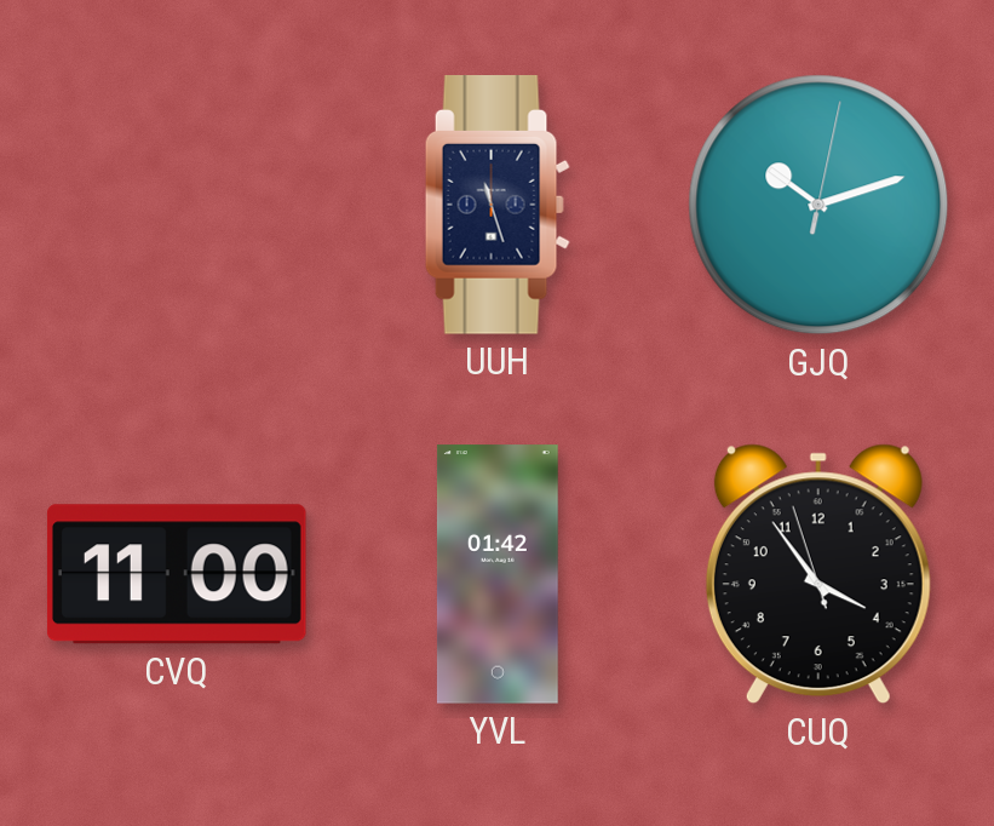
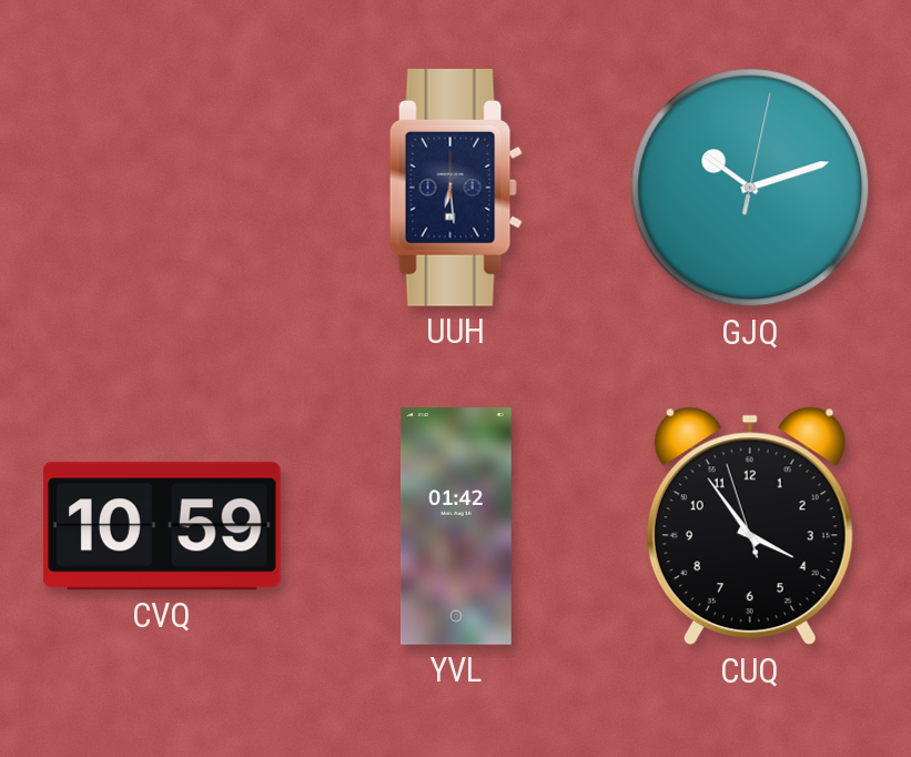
UUH: 11:27 -> 6:29
CVQ: 11:00 -> 10:59
